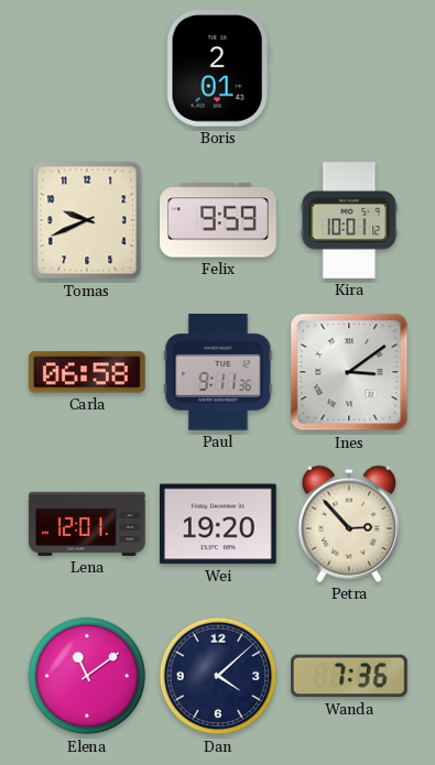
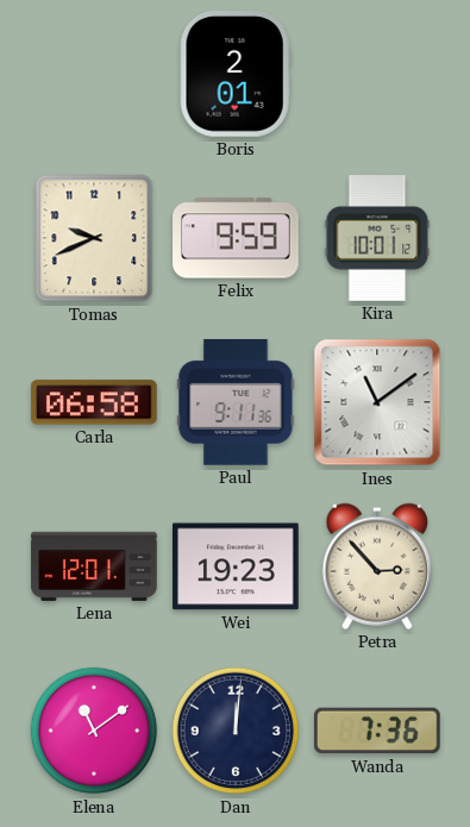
Ines: 3:09 -> 11:09
Wei: 19:20 -> 19:23
Dan: 4:08 -> 12:01
